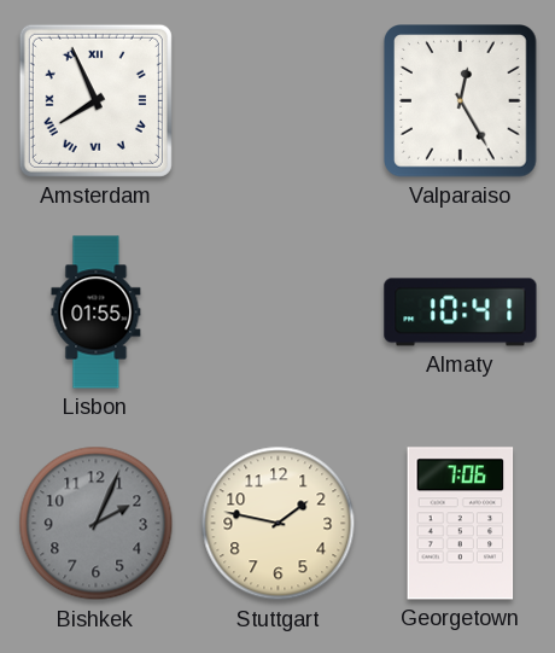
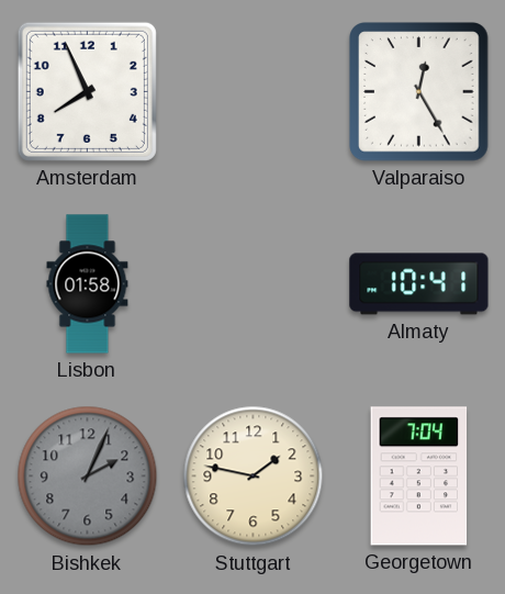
Amsterdam numerals: Roman -> Arabic
Lisbon: 01:55 -> 01:58
Georgetown: 7:06 -> 7:04
